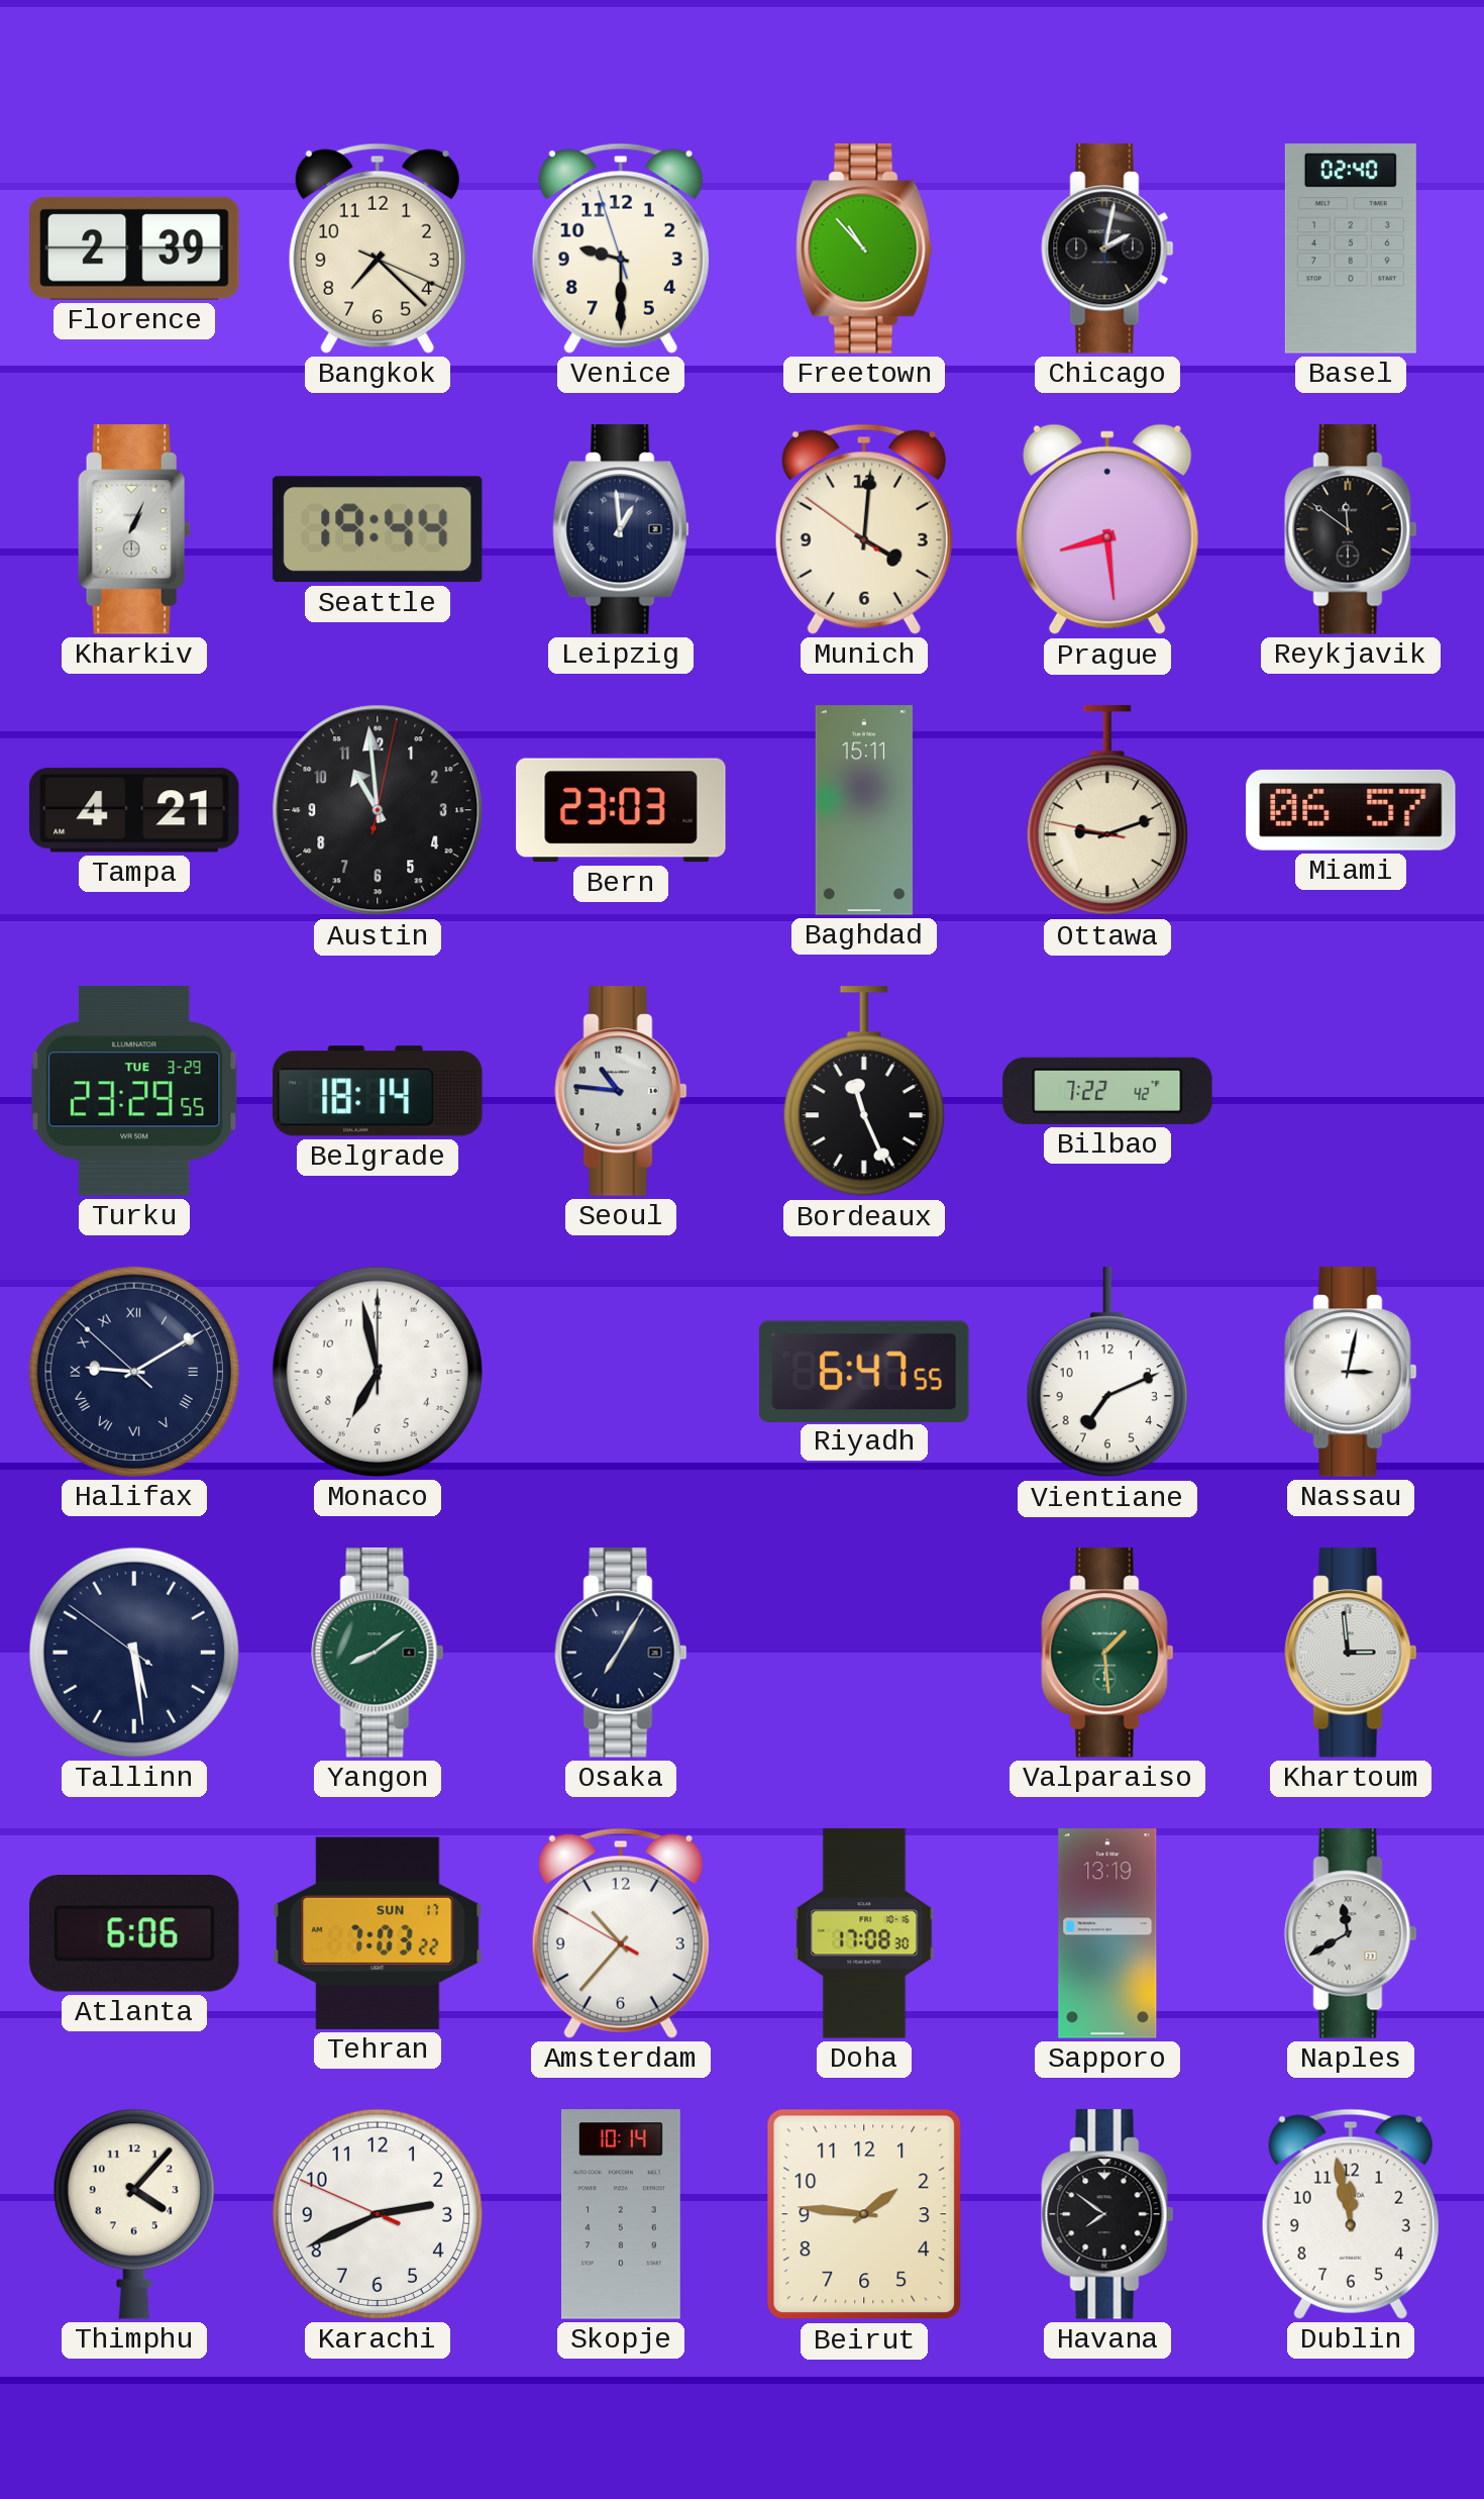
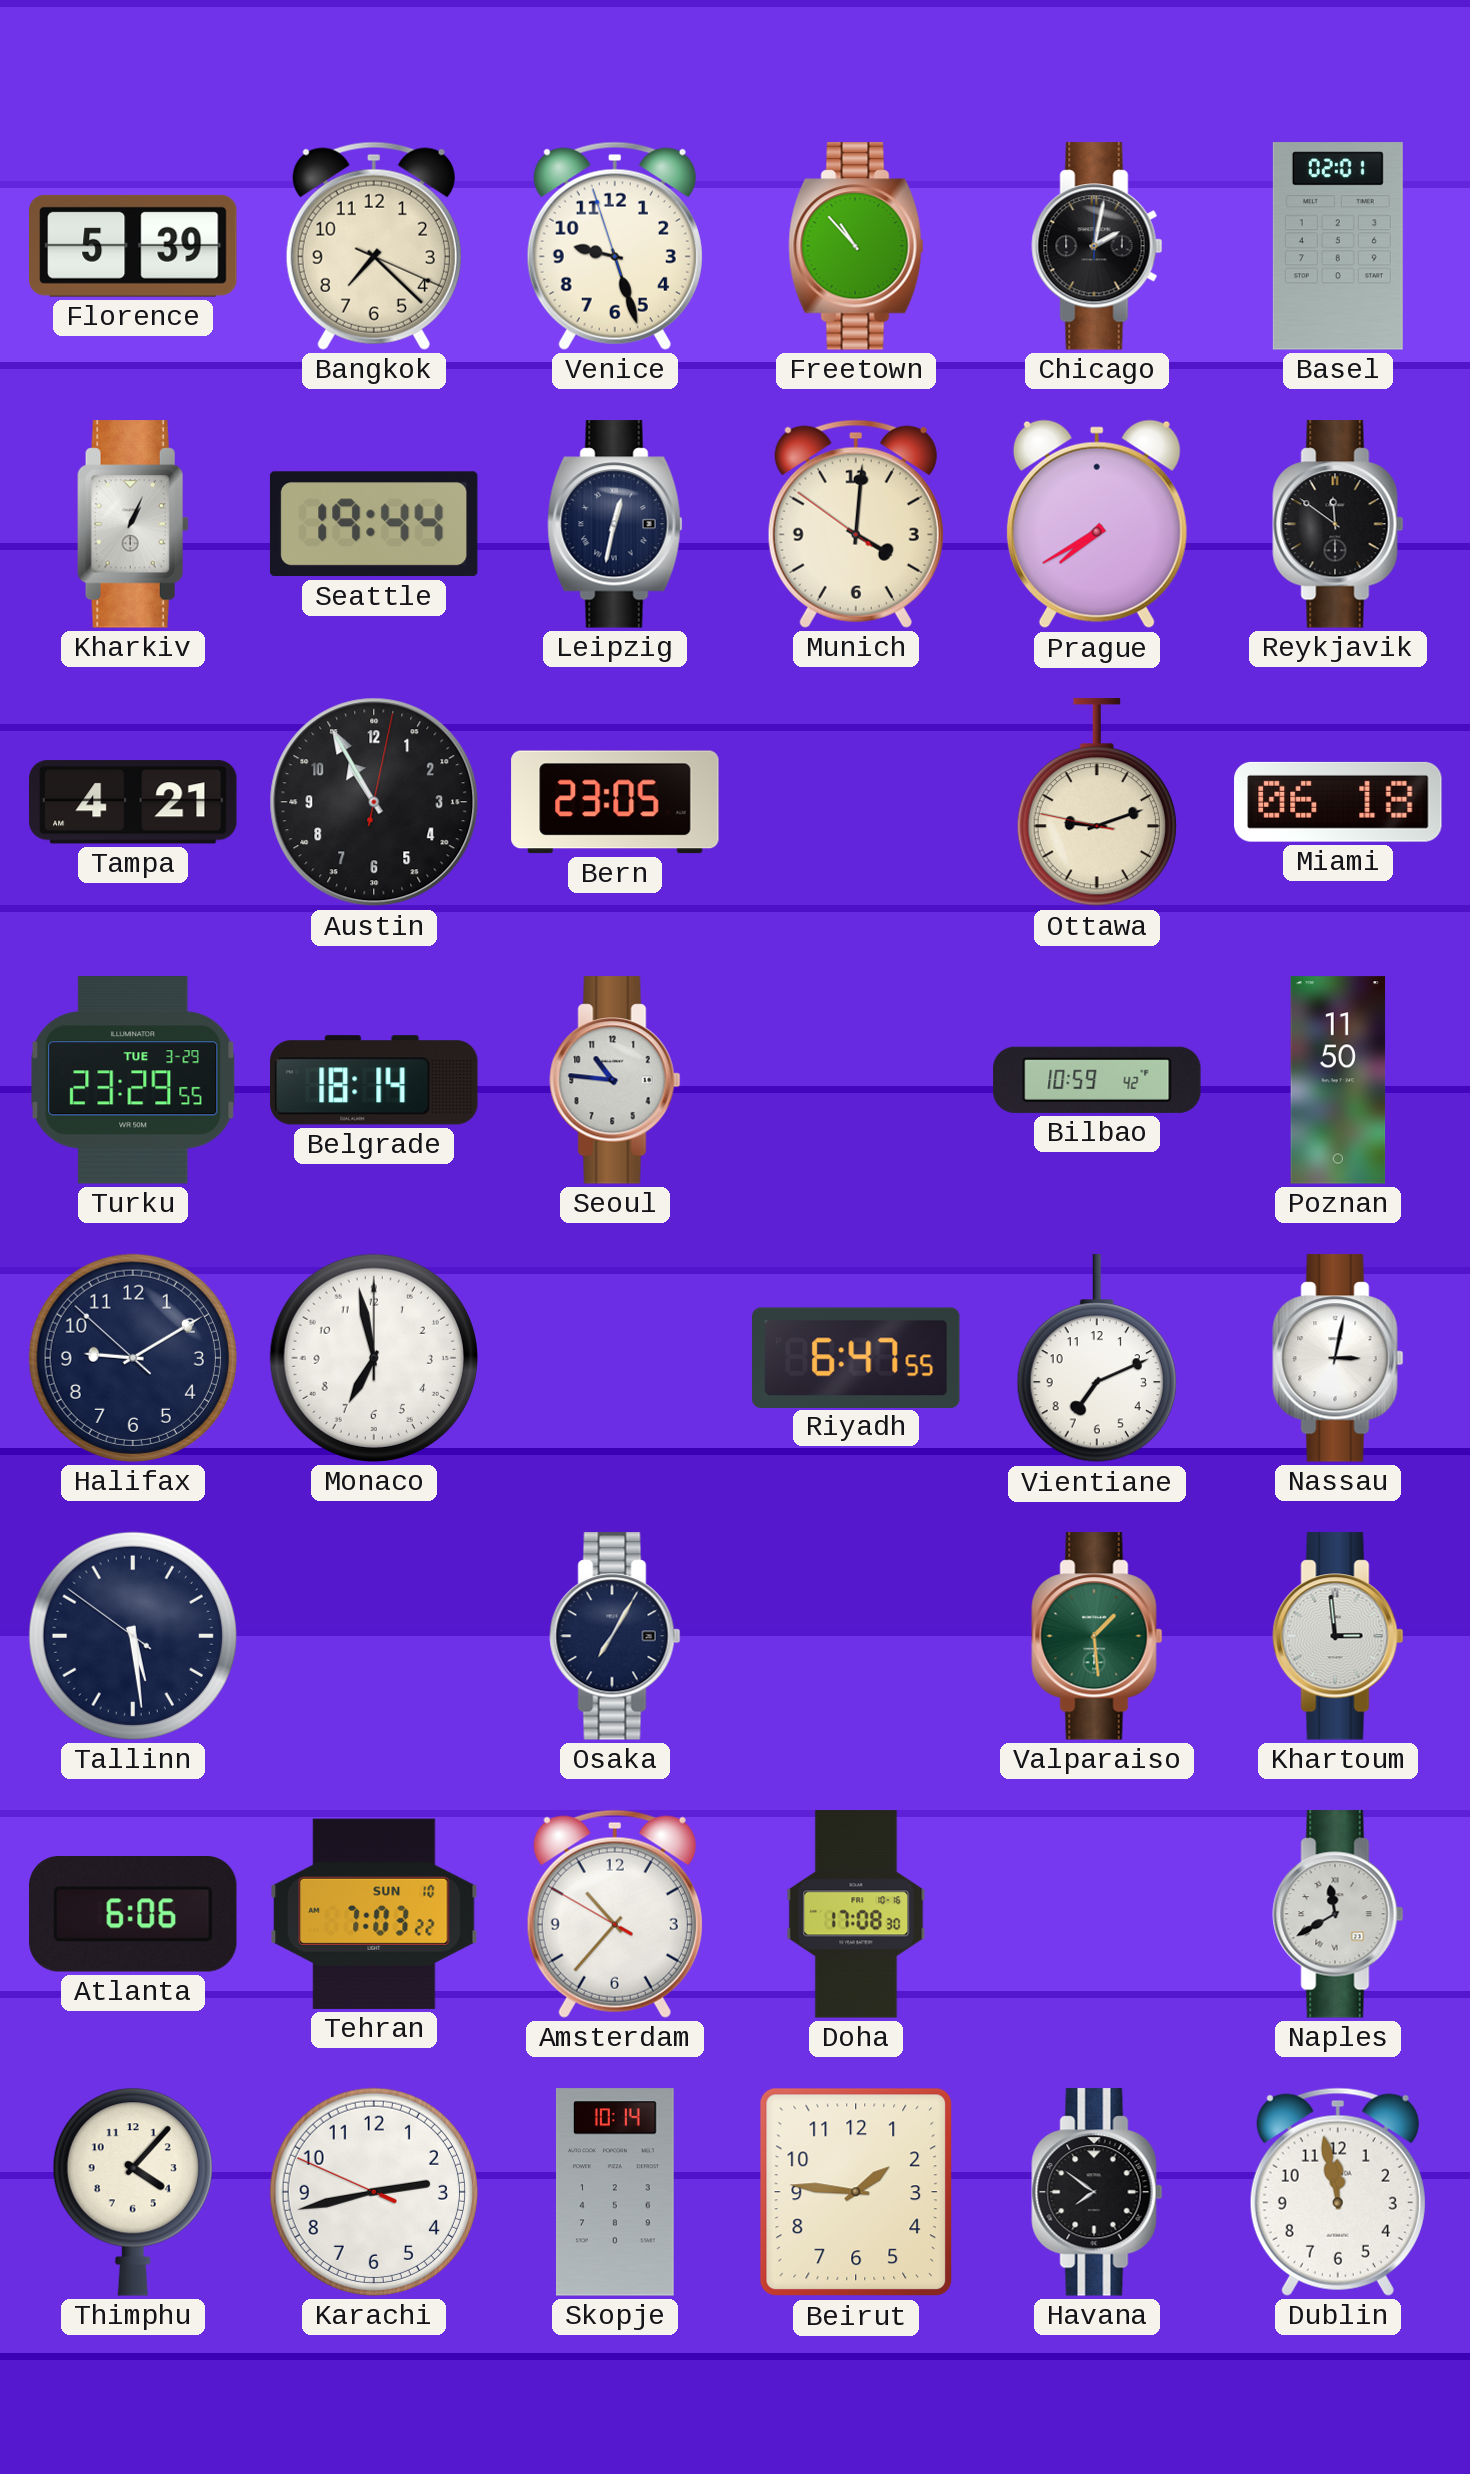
Florence: 2:39 -> 5:39
Venice: 9:29 -> 9:26
Basel: 02:40 -> 02:01
Leipzig: 12:59 -> 12:32
Prague: 8:29 -> 7:40
Austin: 10:59 -> 10:55
Bern: 23:03 -> 23:05
Baghdad: 15:11 -> none
Miami: 06:57 -> 06:18
Bordeaux: 11:26 -> none
Bilbao: 7:22 -> 10:59
Poznan: none -> 11:50
Halifax numerals: Roman -> Arabic
Yangon: 8:09 -> none
Tehran date: SUN 17 -> SUN 10
Sapporo: 13:19 -> none
Karachi: 2:40 -> 2:42
